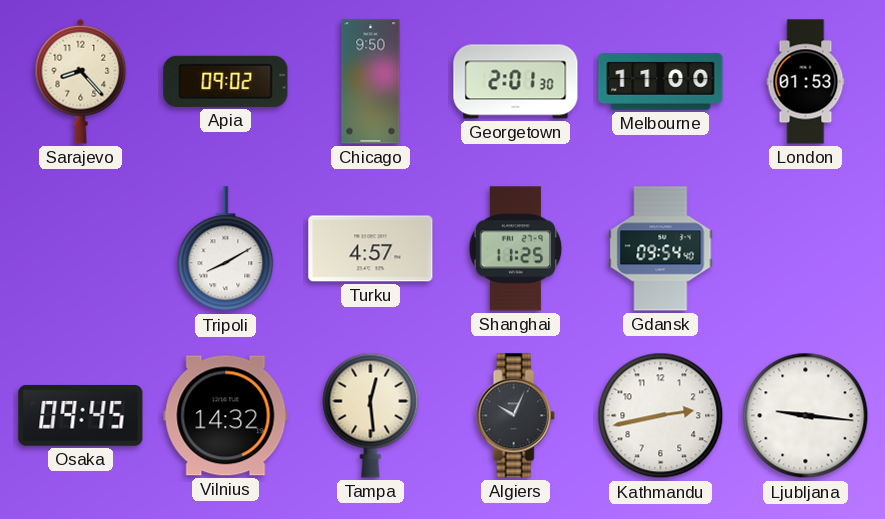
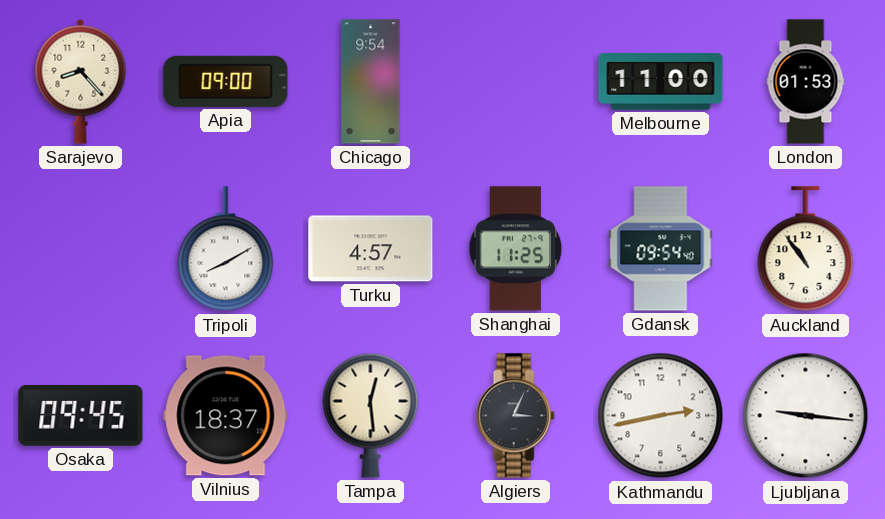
Apia: 09:02 -> 09:00
Chicago: 9:50 -> 9:54
Georgetown: 2:01 -> none
Auckland: none -> 10:54
Vilnius: 14:32 -> 18:37
Algiers: 10:04 -> 3:04
